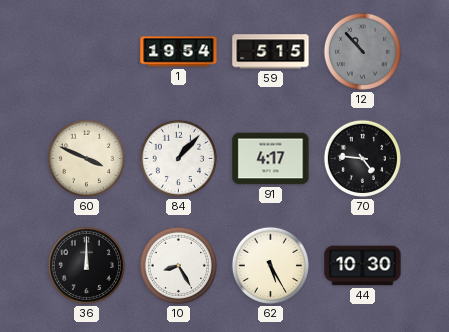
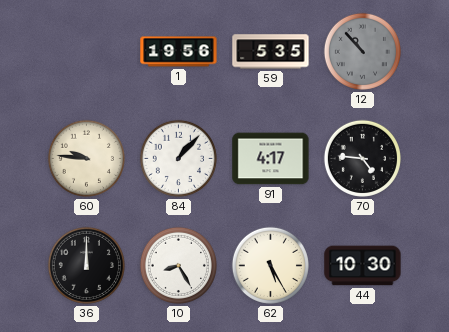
1: 19:54 -> 19:56
59: 5:15 -> 5:35
60: 3:49 -> 9:46
